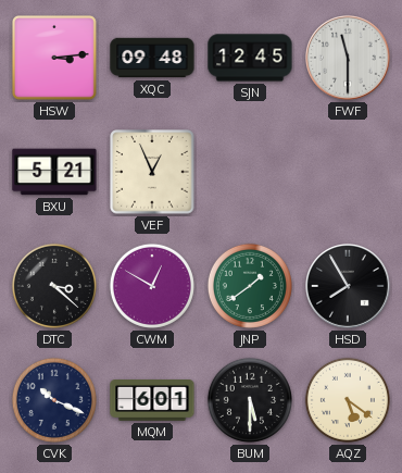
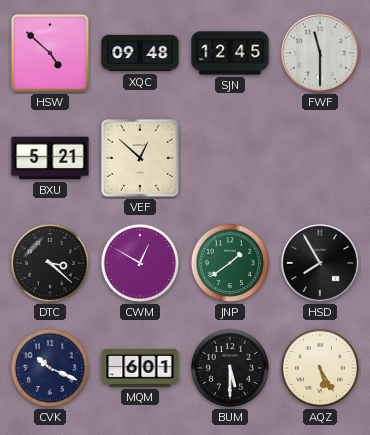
HSW: 3:14 -> 4:52
VEF: 12:56 -> 12:52
AQZ: 5:21 -> 5:25
